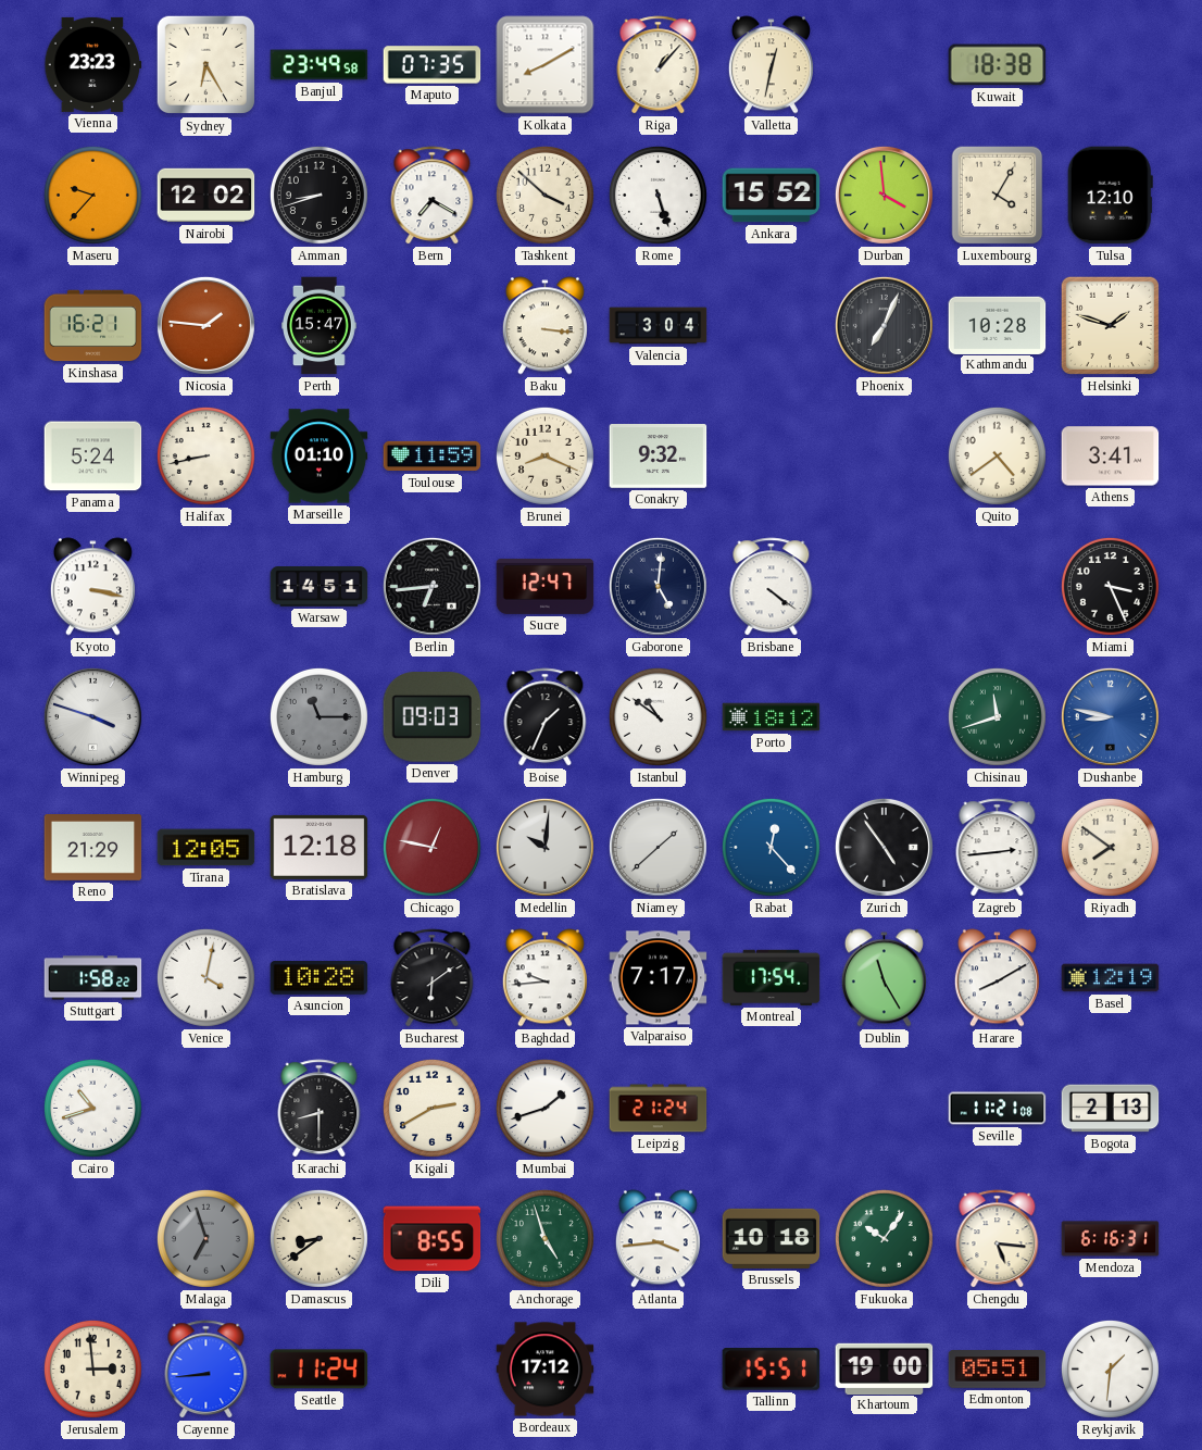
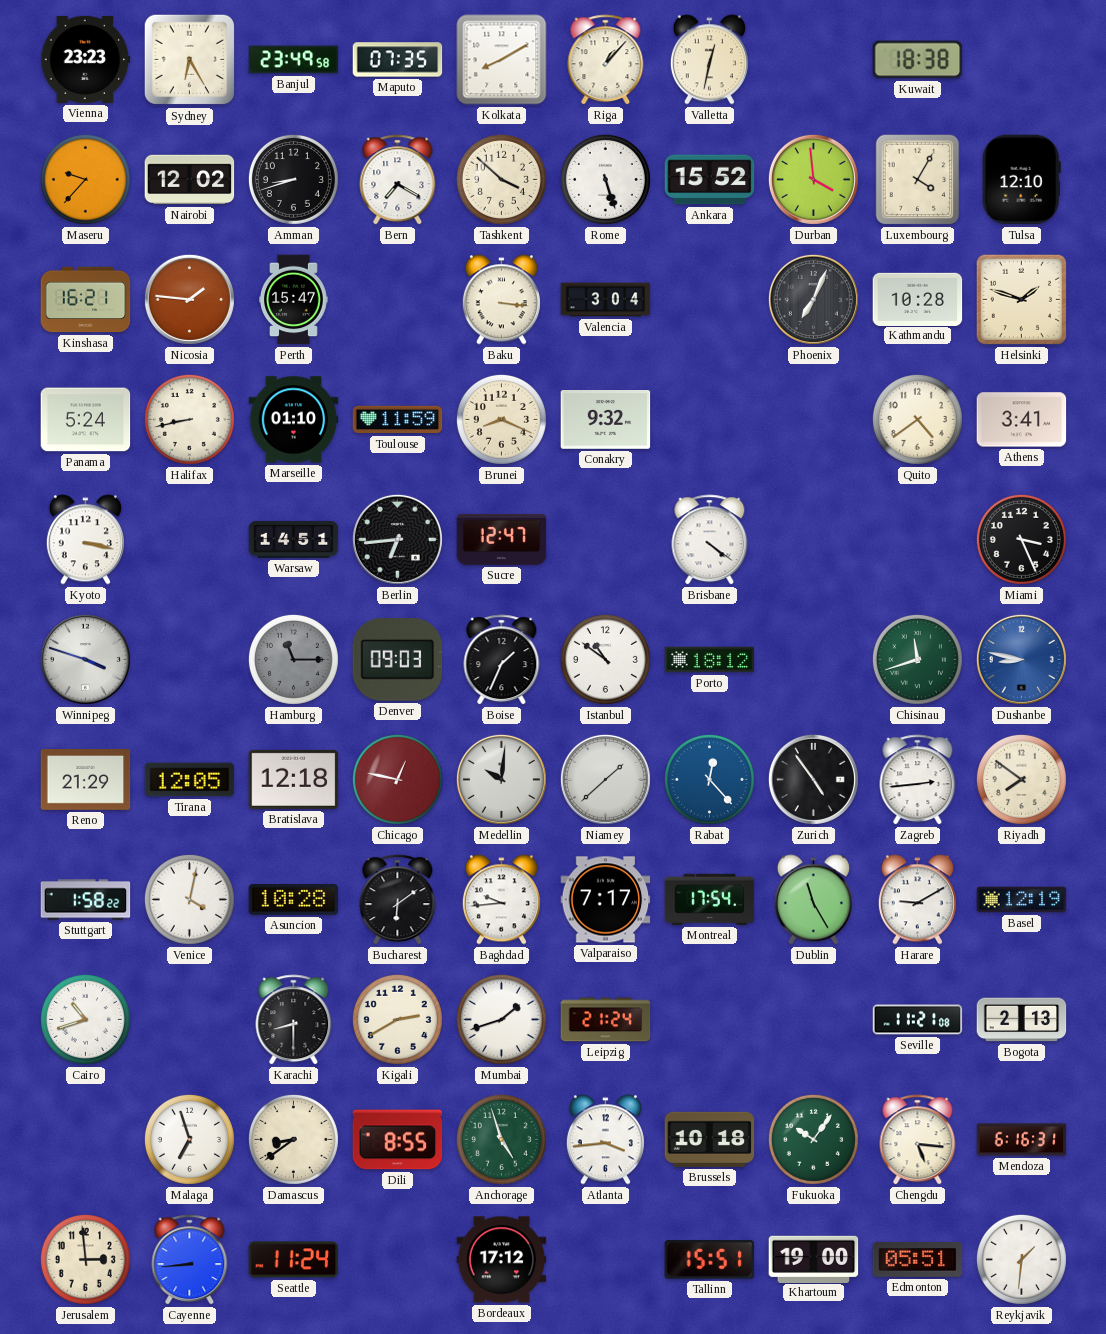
Gaborone: 5:01 -> none
Harare: 8:10 -> 9:10
Malaga dial: grey -> white
